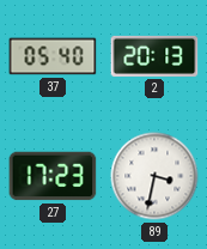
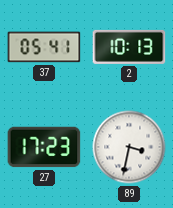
37: 05:40 -> 05:41
2: 20:13 -> 10:13
